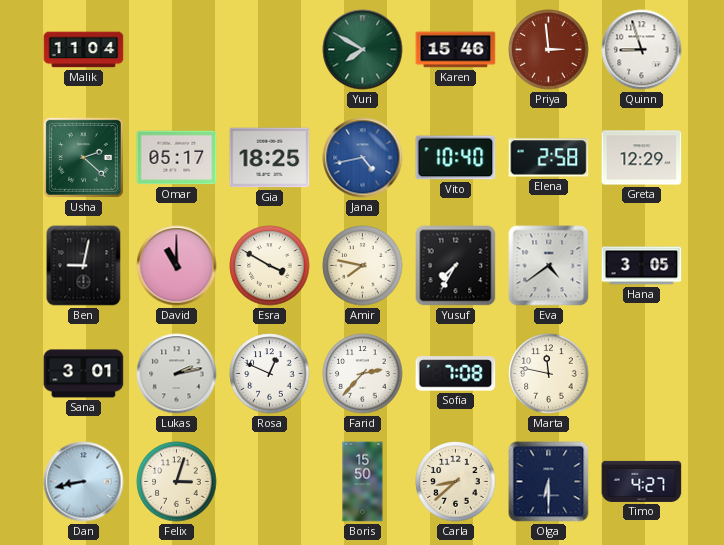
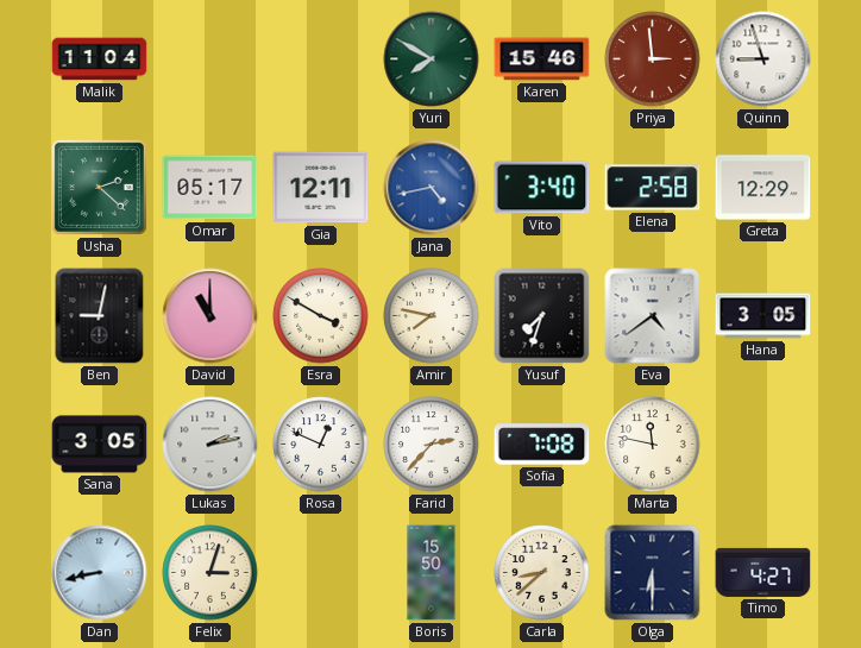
Gia: 18:25 -> 12:11
Vito: 10:40 -> 3:40
Yusuf: 7:35 -> 7:33
Sana: 3:01 -> 3:05
